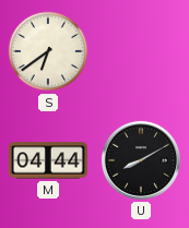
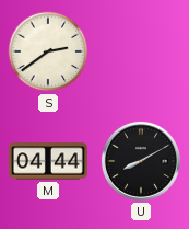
S: 6:39 -> 2:39
